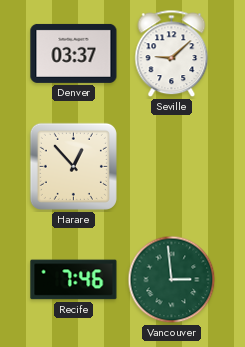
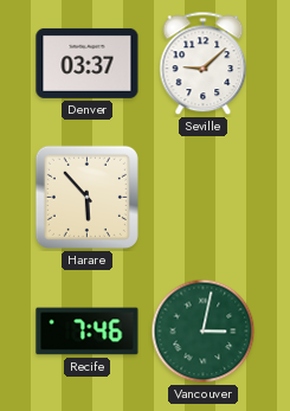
Harare: 12:53 -> 5:53
Vancouver: 2:59 -> 3:02
